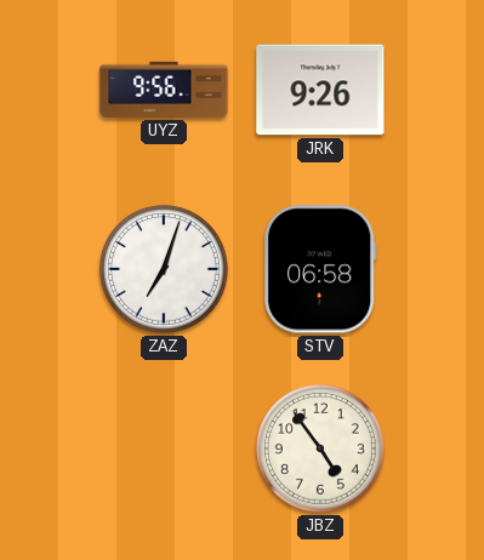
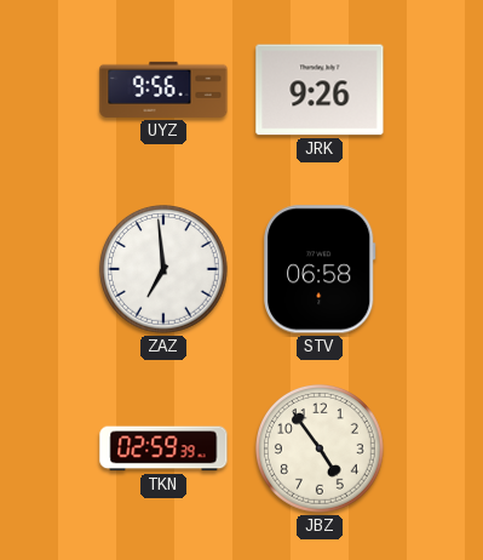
ZAZ: 7:03 -> 6:59
TKN: none -> 02:59
